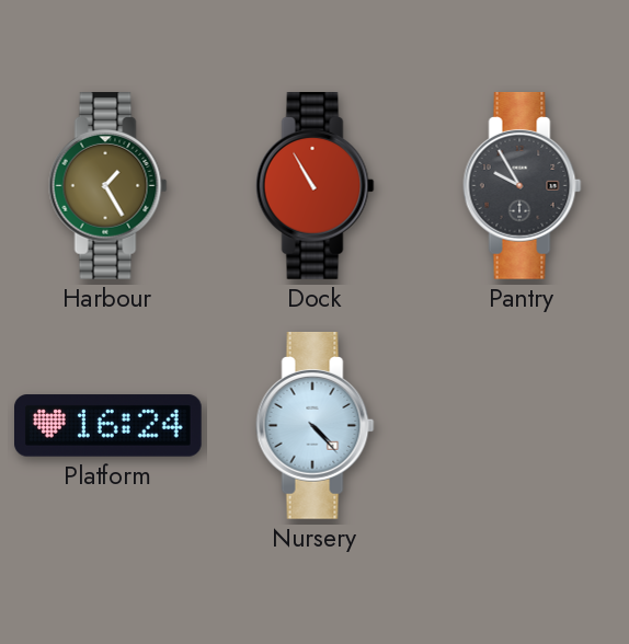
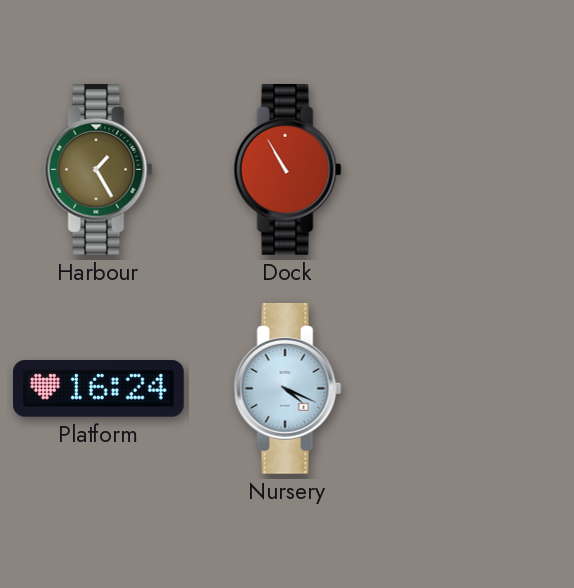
Pantry: 9:55 -> none
Nursery: 4:23 -> 4:19
